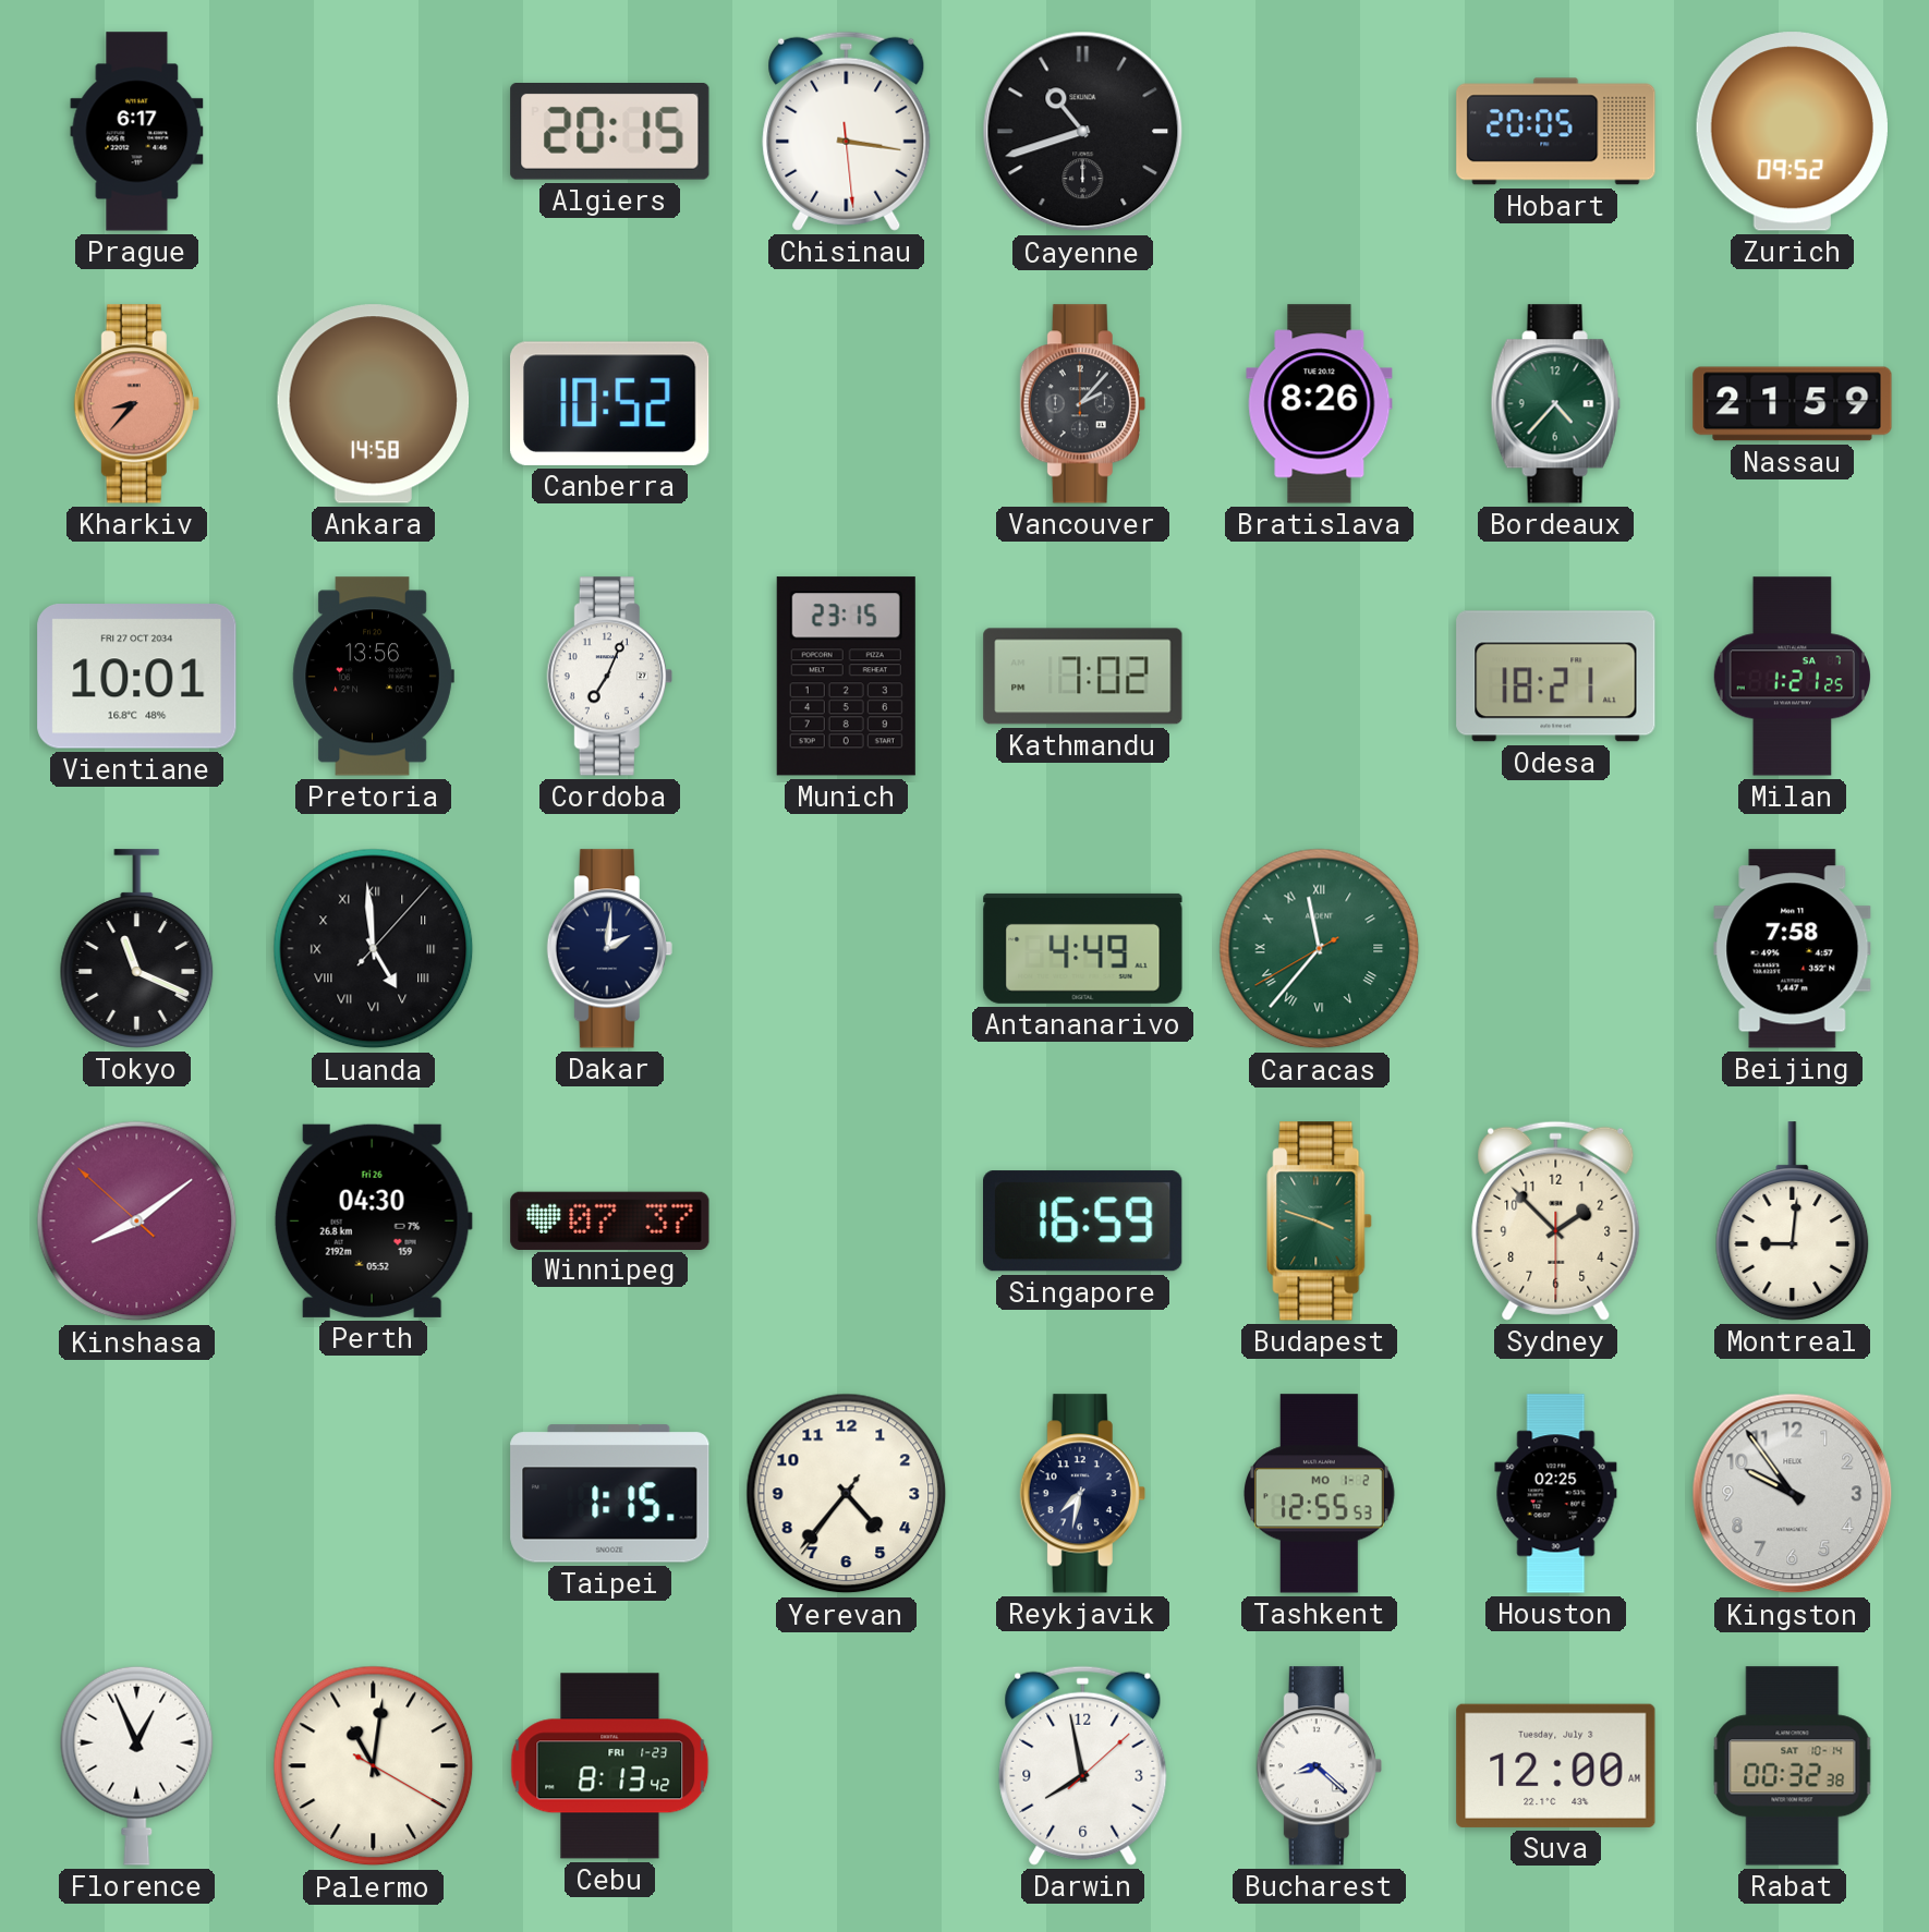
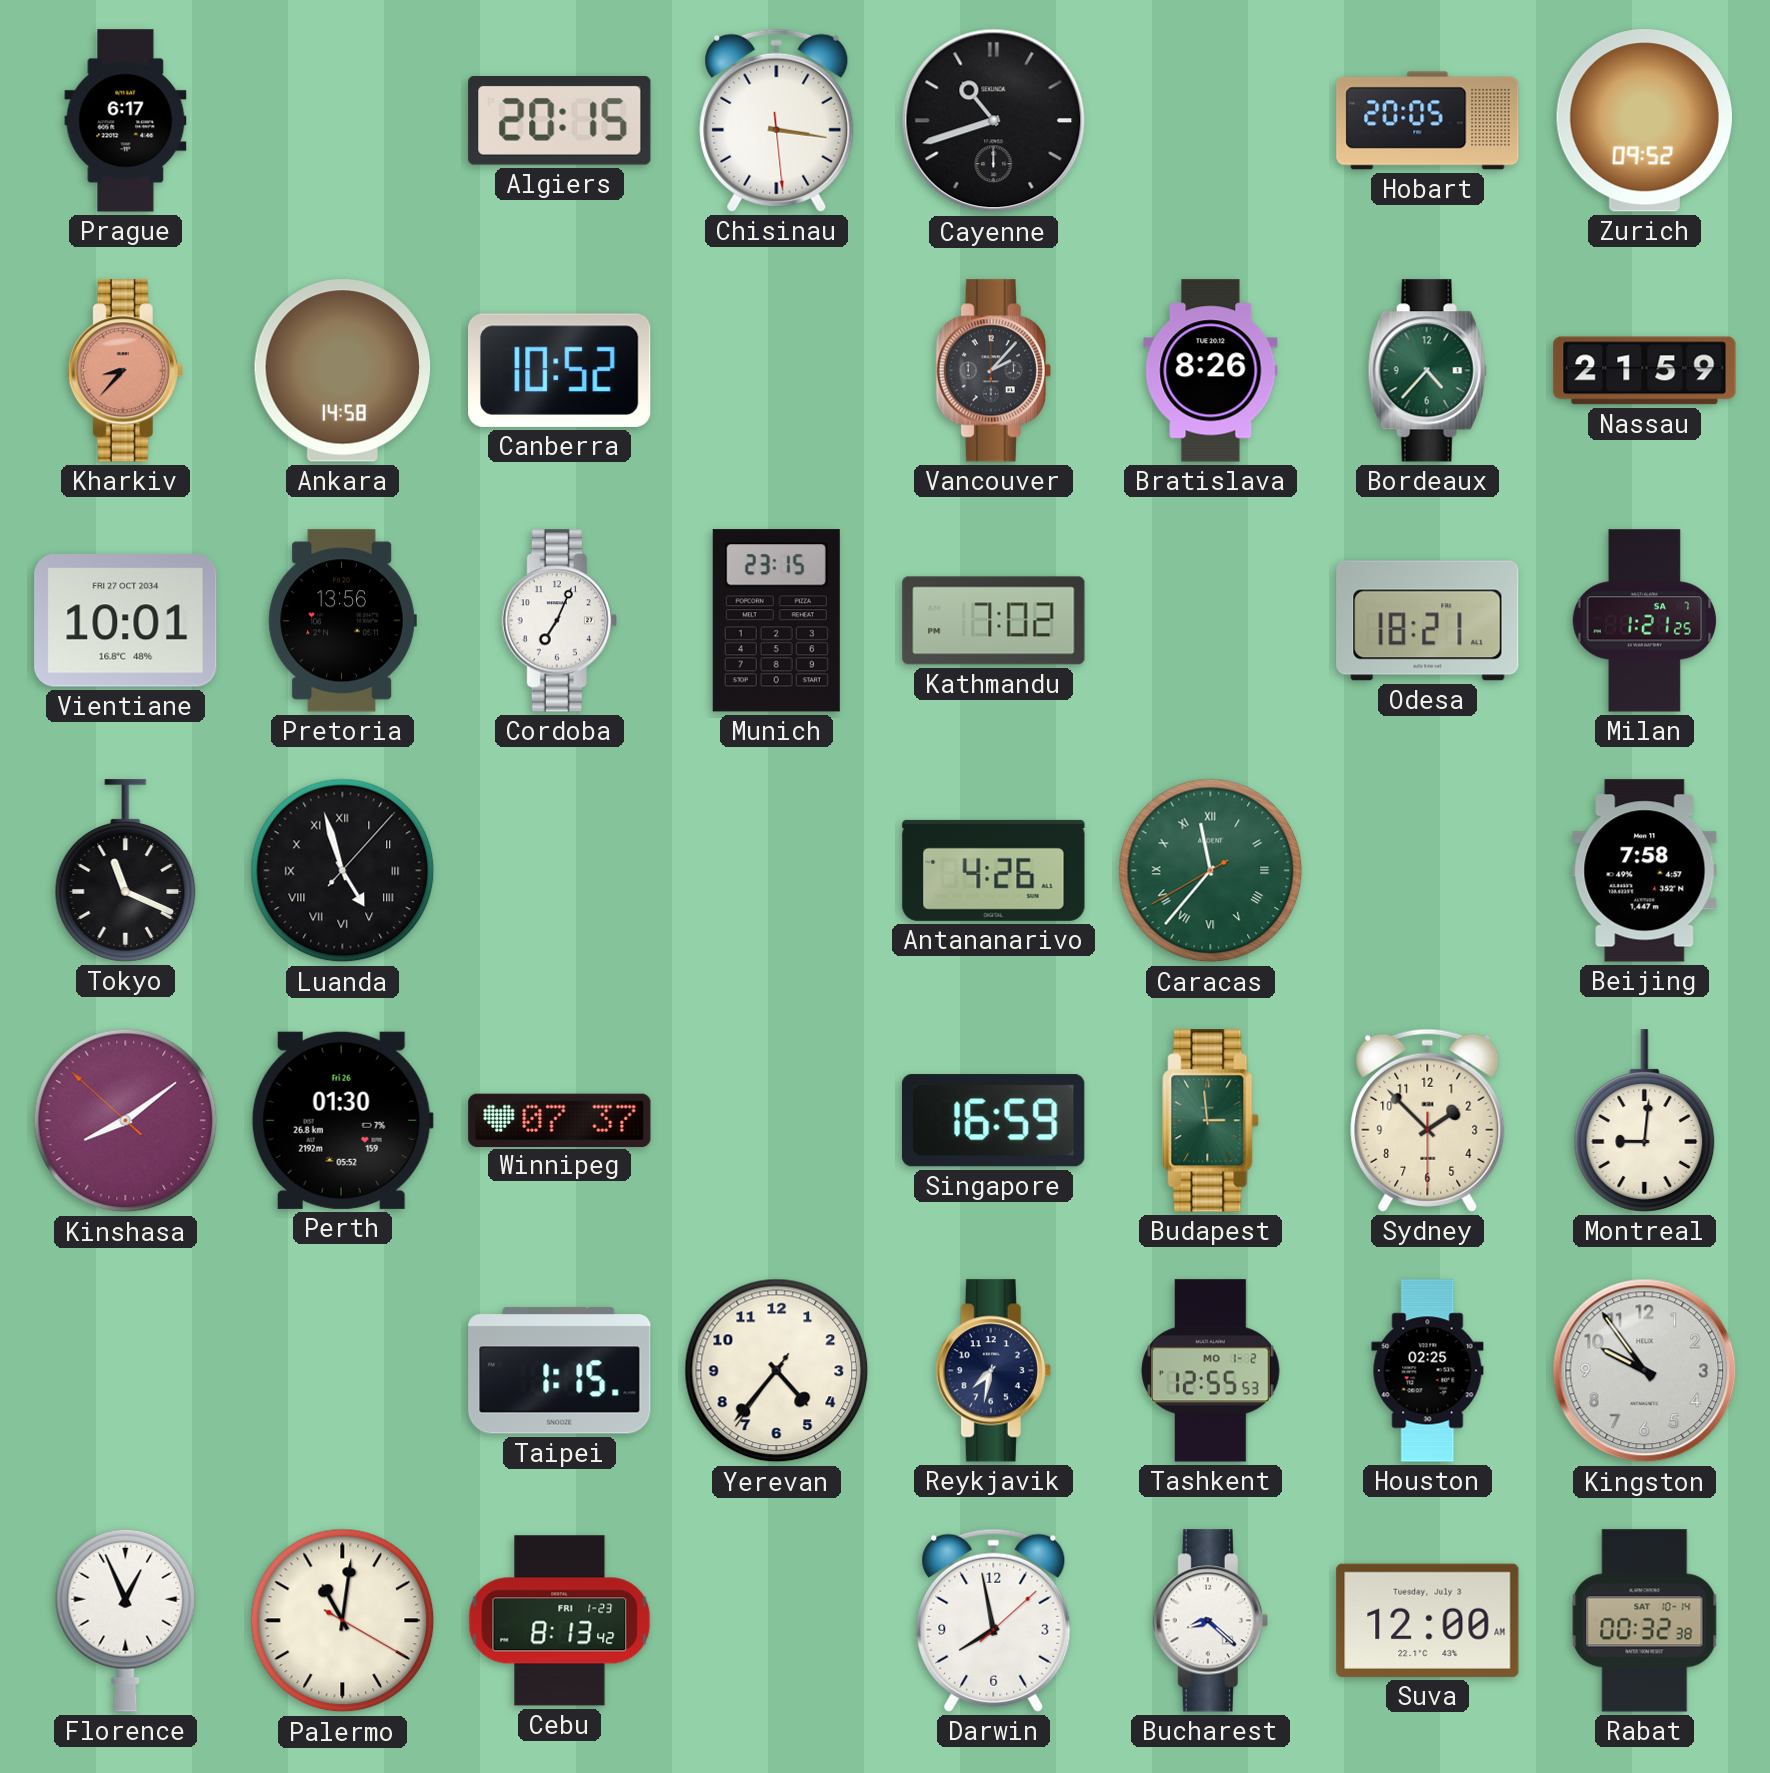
Luanda: 4:59 -> 4:57
Dakar: 2:01 -> none
Antananarivo: 4:49 -> 4:26
Perth: 04:30 -> 01:30
Budapest: 3:48 -> 2:59
